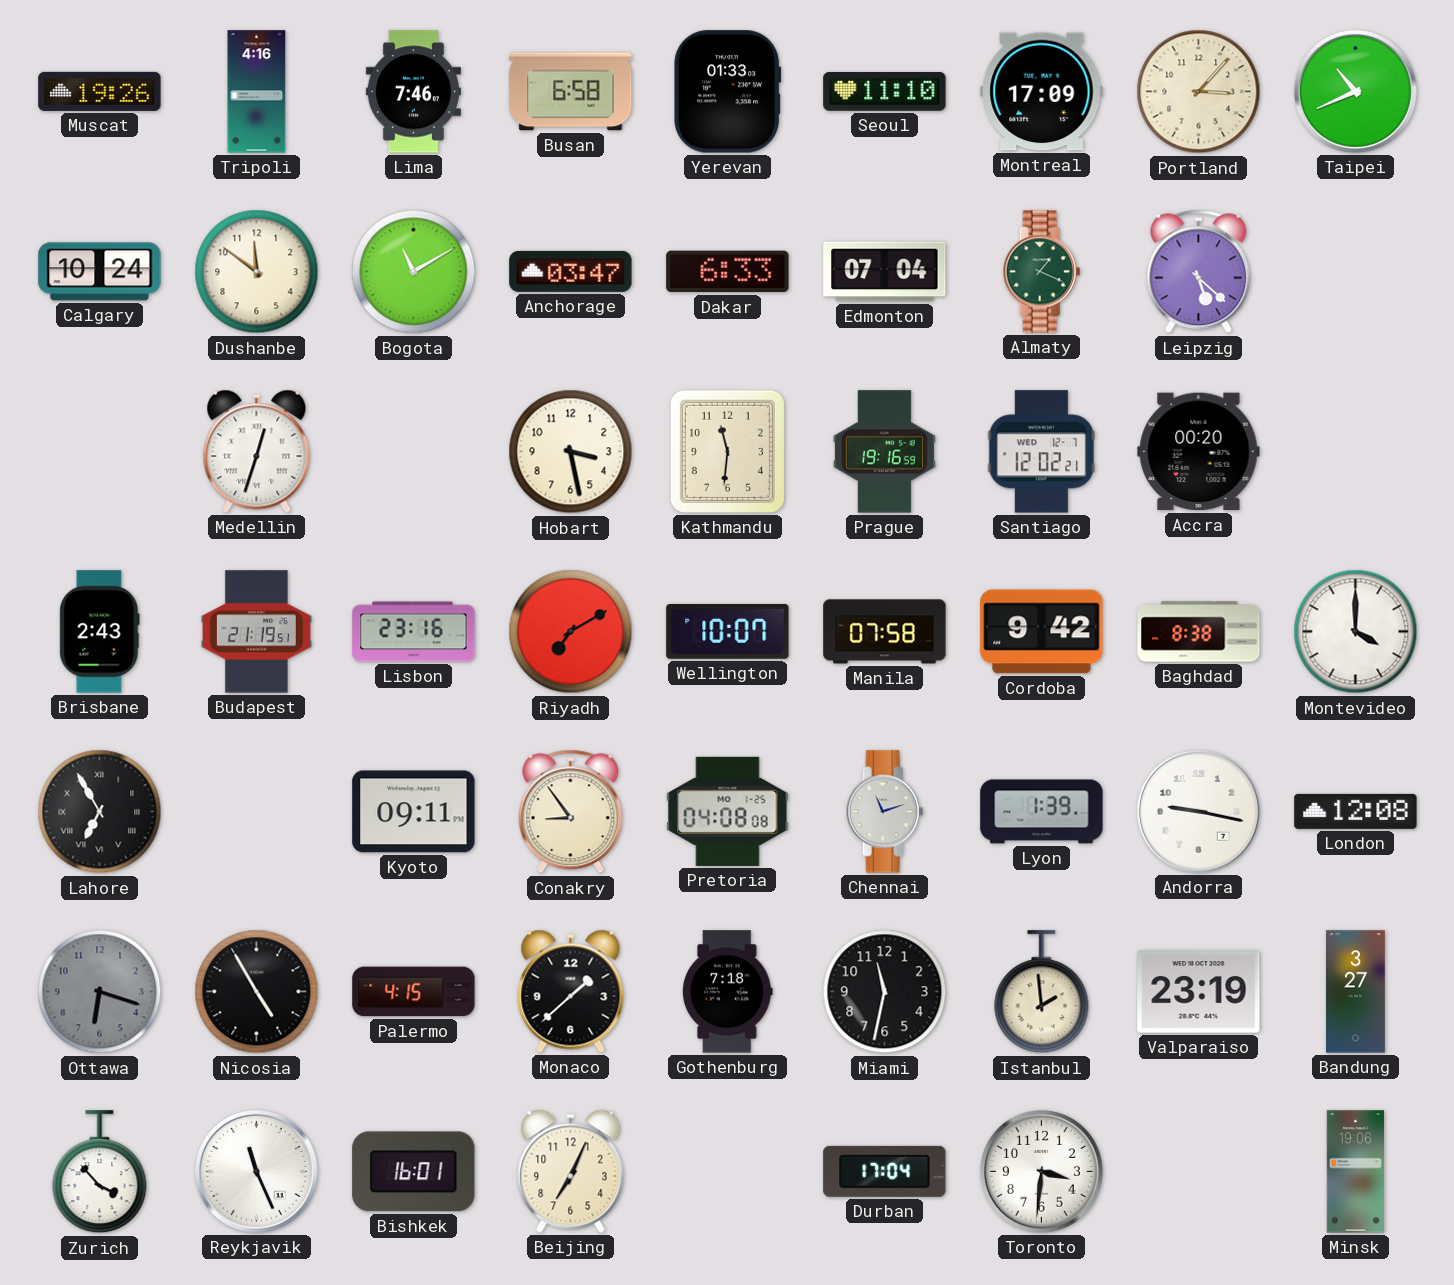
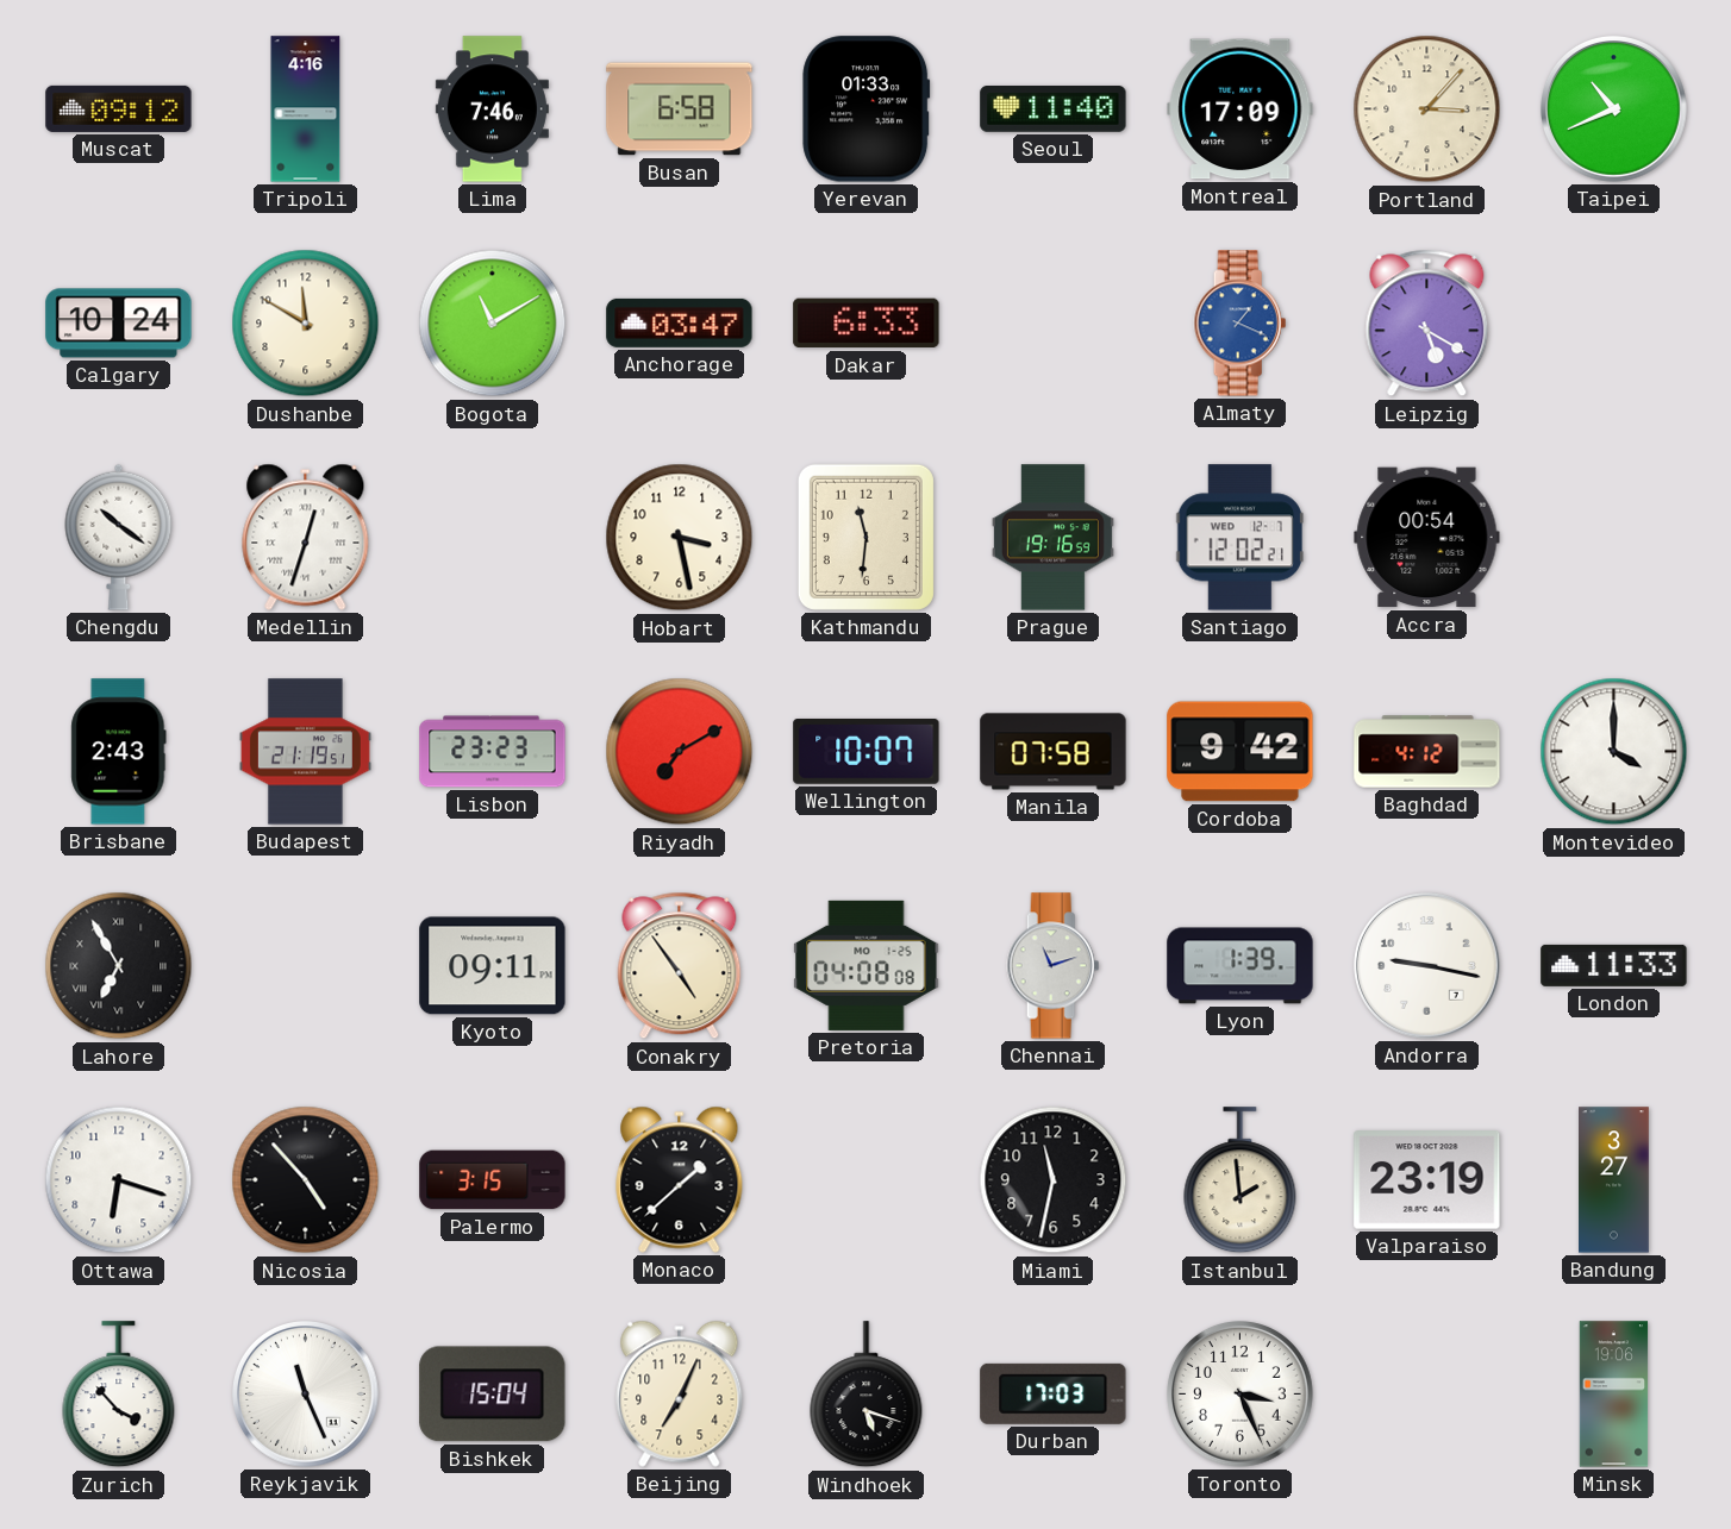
Muscat: 19:26 -> 09:12
Seoul: 11:10 -> 11:40
Dushanbe: 11:51 -> 11:50
Edmonton: 07:04 -> none
Almaty dial: green -> blue
Leipzig: 5:22 -> 5:20
Chengdu: none -> 10:21
Accra: 00:20 -> 00:54
Lisbon: 23:16 -> 23:23
Baghdad: 8:38 -> 4:12
Conakry: 8:54 -> 4:54
London: 12:08 -> 11:33
Ottawa dial: grey -> white
Nicosia: 4:55 -> 4:53
Palermo: 4:15 -> 3:15
Gothenburg: 7:18 -> none
Bishkek: 16:01 -> 15:04
Windhoek: none -> 5:18
Durban: 17:04 -> 17:03
Toronto: 3:31 -> 3:26
